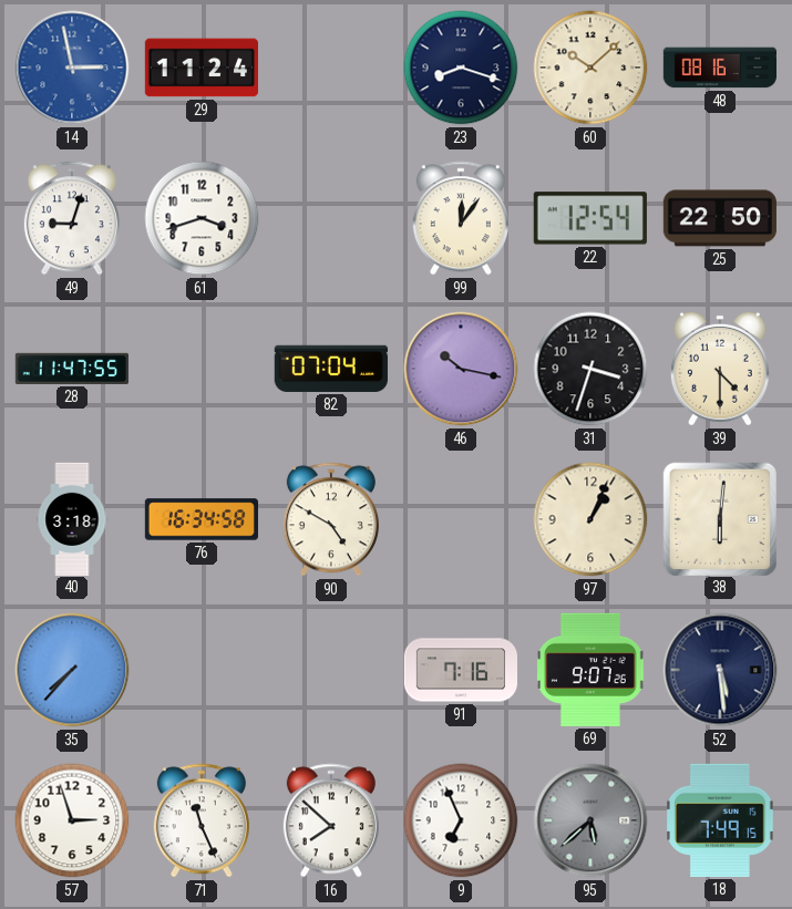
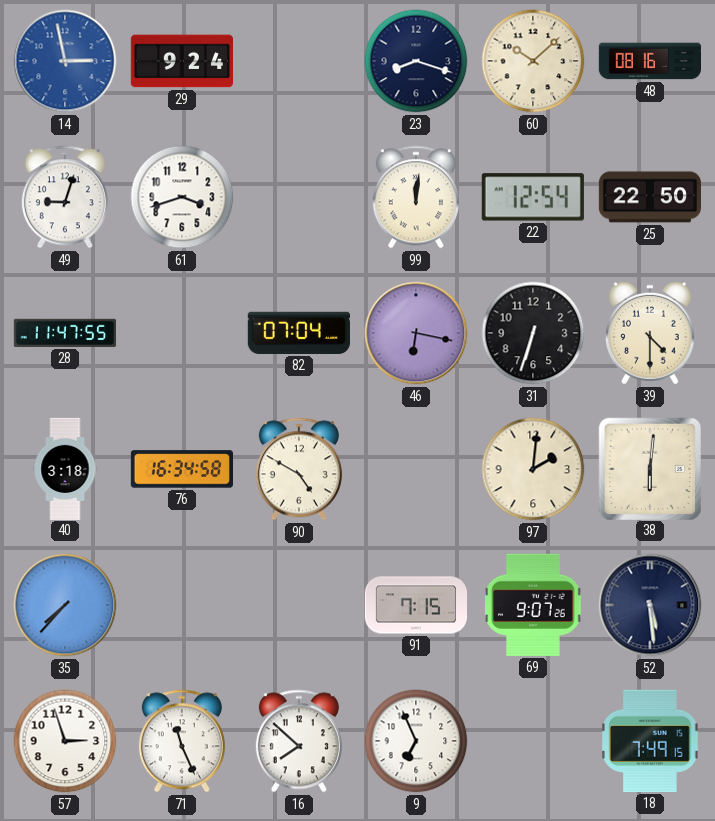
29: 11:24 -> 9:24
99: 12:06 -> 12:01
46: 10:17 -> 6:17
31: 3:33 -> 6:33
97: 1:04 -> 2:01
91: 7:16 -> 7:15
95: 5:38 -> none
